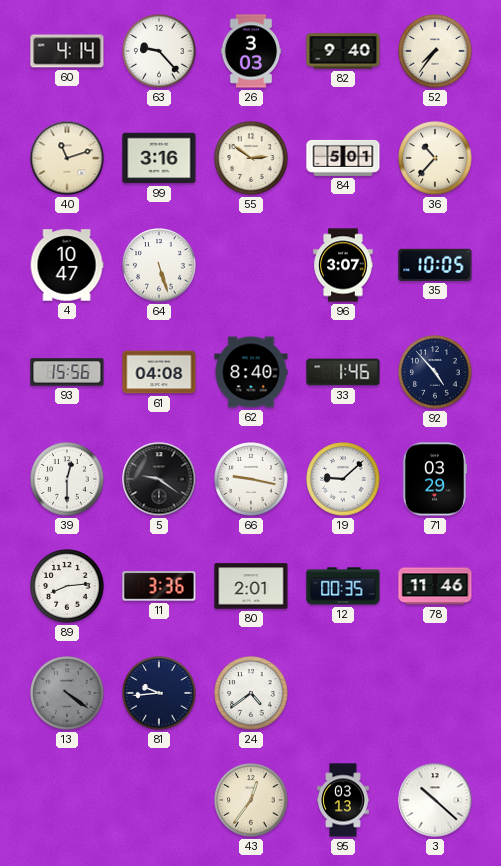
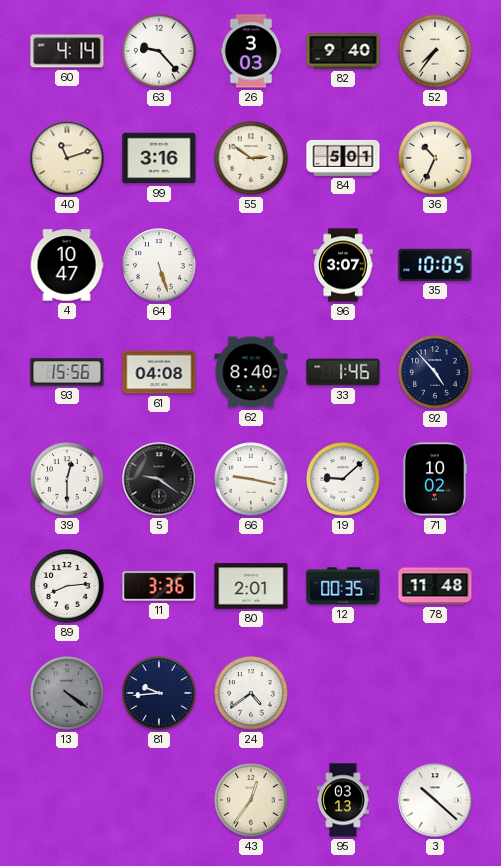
36: 10:37 -> 10:34
71: 03:29 -> 10:02
78: 11:46 -> 11:48
